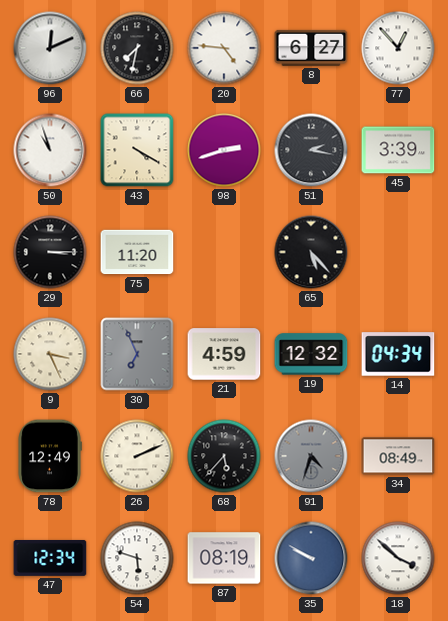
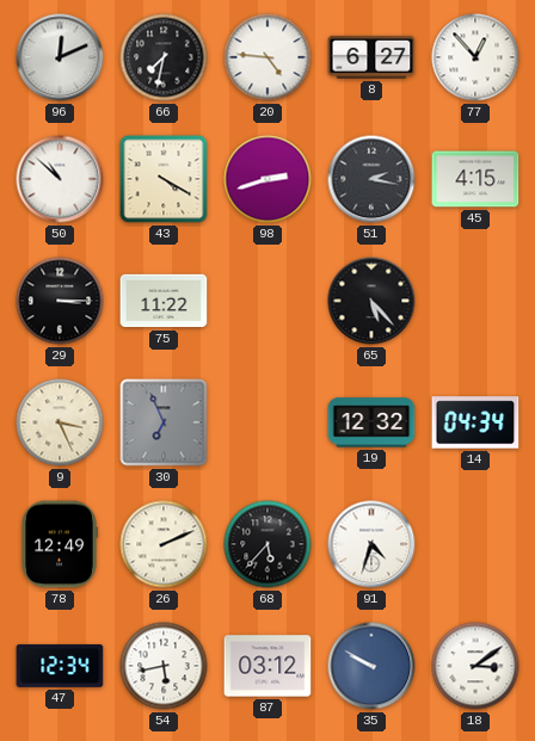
50: 10:57 -> 10:52
45: 3:39 -> 4:15
75: 11:20 -> 11:22
21: 4:59 -> none
91 dial: grey -> white
34: 08:49 -> none
54: 5:48 -> 5:43
87: 08:19 -> 03:12
18: 3:52 -> 3:09
